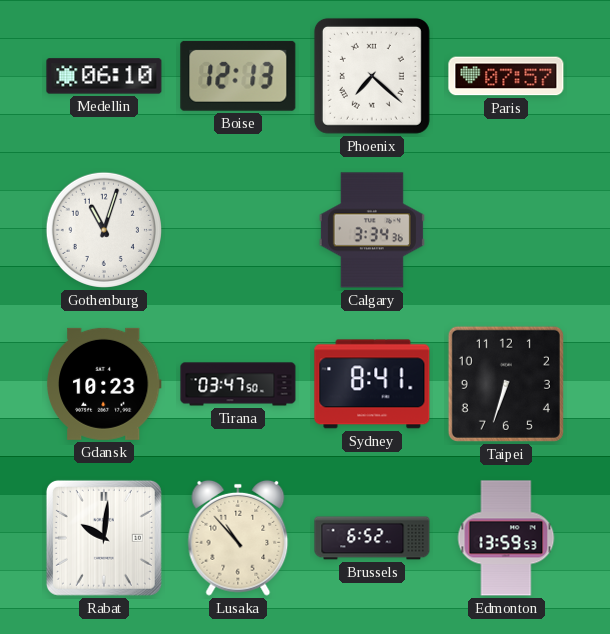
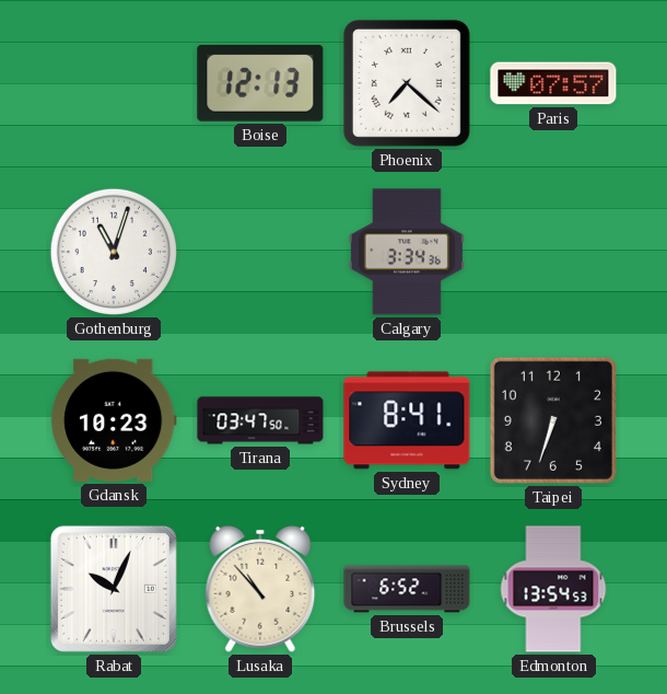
Medellin: 06:10 -> none
Rabat: 10:01 -> 10:04
Edmonton: 13:59 -> 13:54
